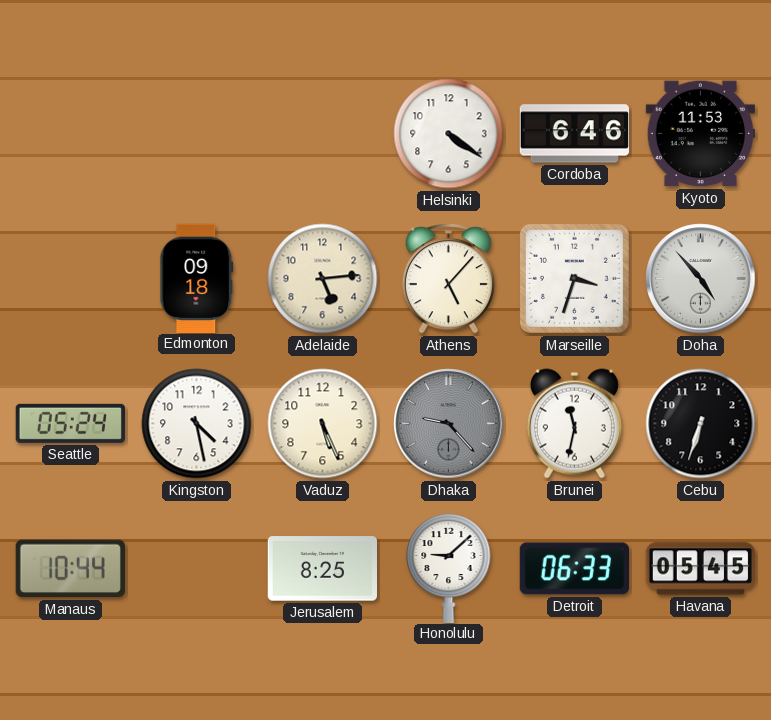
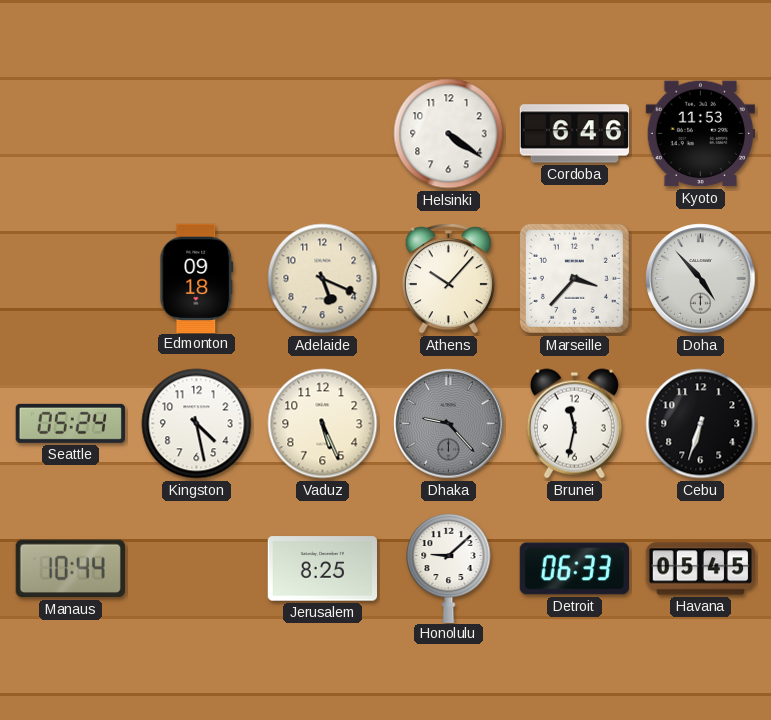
Adelaide: 5:14 -> 5:19
Athens: 5:07 -> 10:07
Marseille: 3:33 -> 3:37
